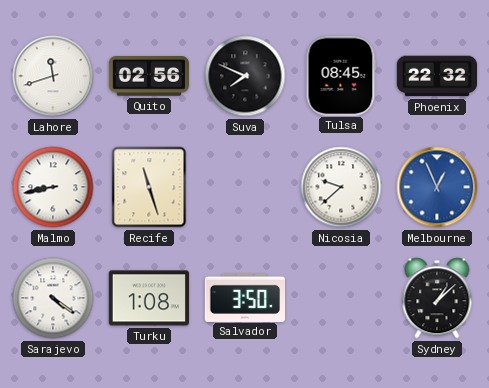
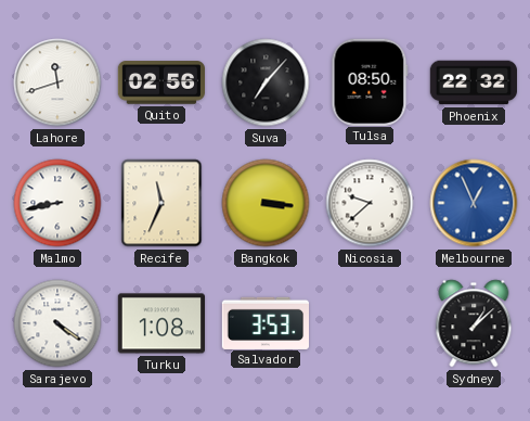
Suva: 7:49 -> 7:07
Tulsa: 08:45 -> 08:50
Recife: 11:27 -> 11:34
Bangkok: none -> 3:16
Salvador: 3:50 -> 3:53
